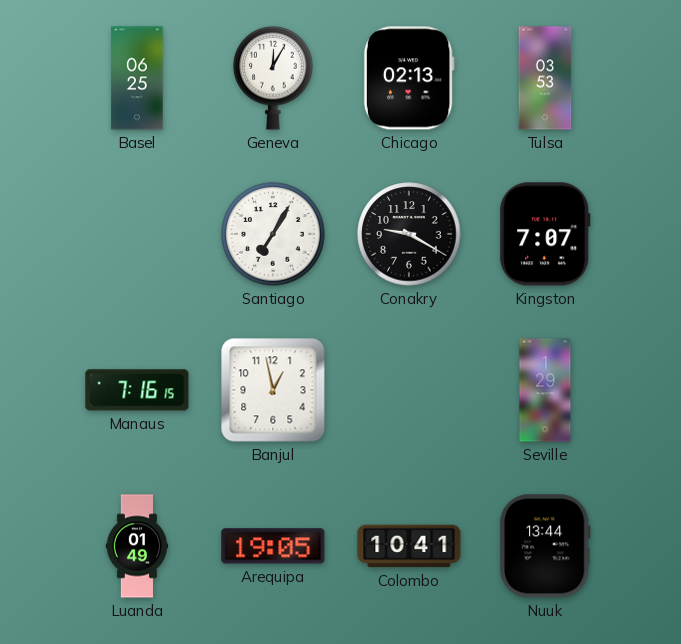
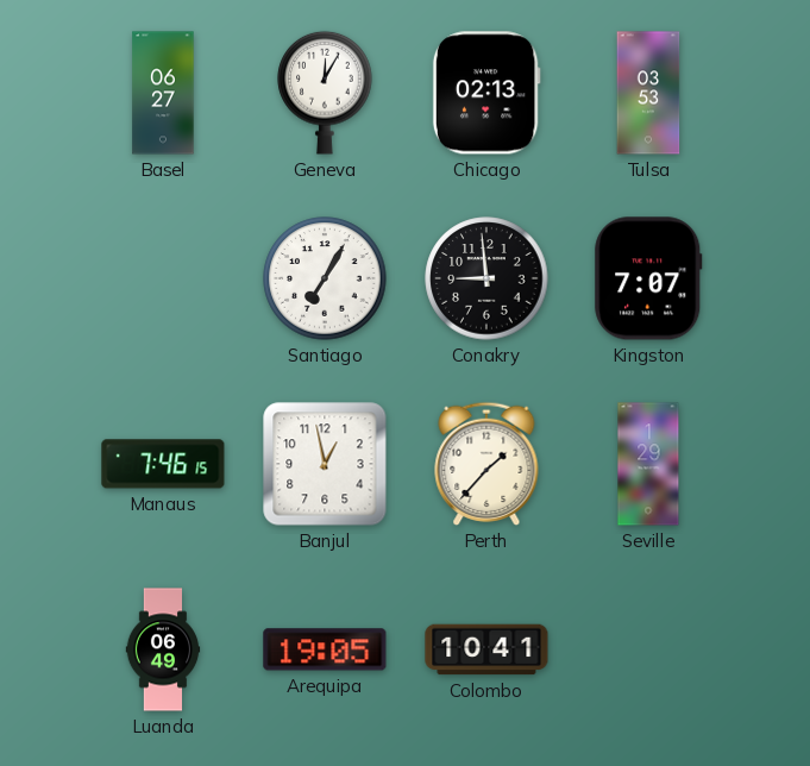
Basel: 06:25 -> 06:27
Conakry: 9:20 -> 8:59
Manaus: 7:16 -> 7:46
Perth: none -> 1:37
Luanda: 01:49 -> 06:49
Nuuk: 13:44 -> none
